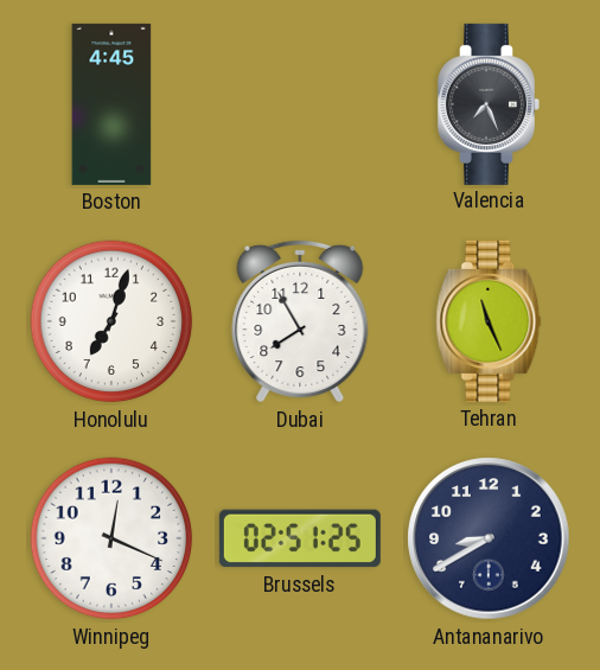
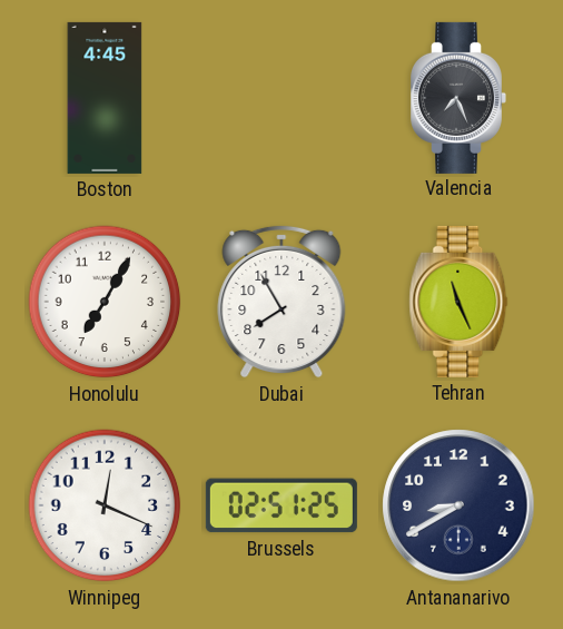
Honolulu: 7:03 -> 7:05
